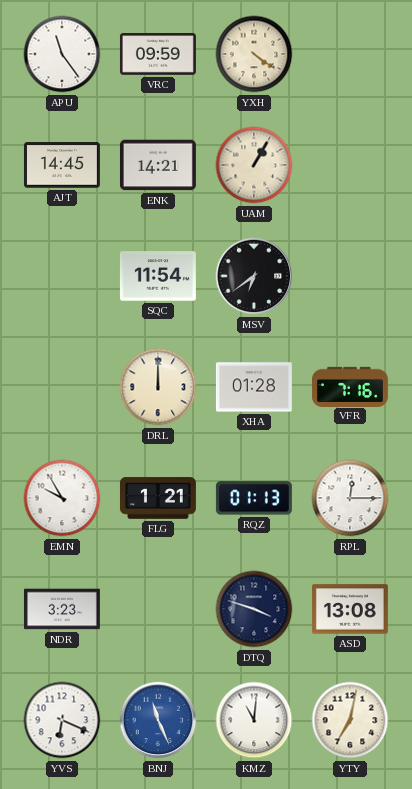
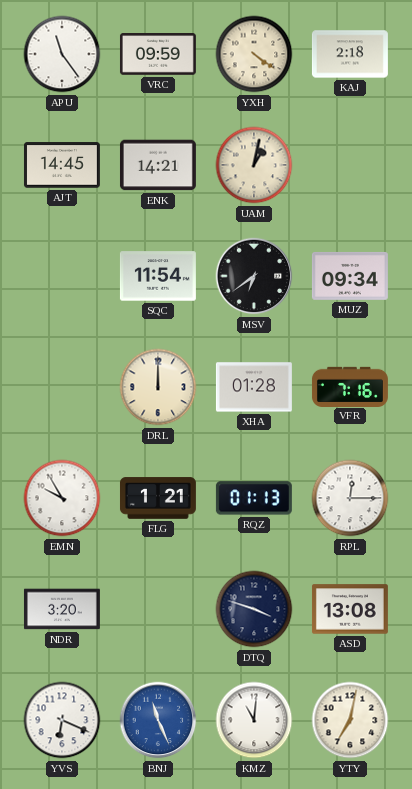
KAJ: none -> 2:18
UAM: 1:05 -> 1:02
MUZ: none -> 09:34
NDR: 3:23 -> 3:20
